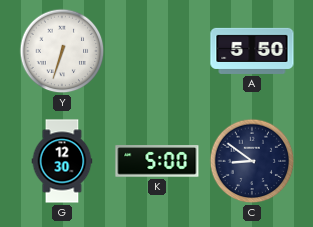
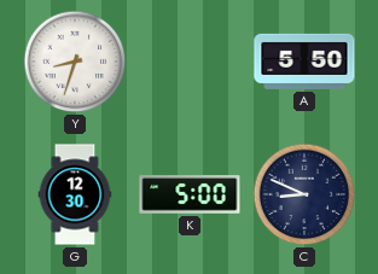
Y: 6:33 -> 8:33
C: 8:51 -> 8:49
